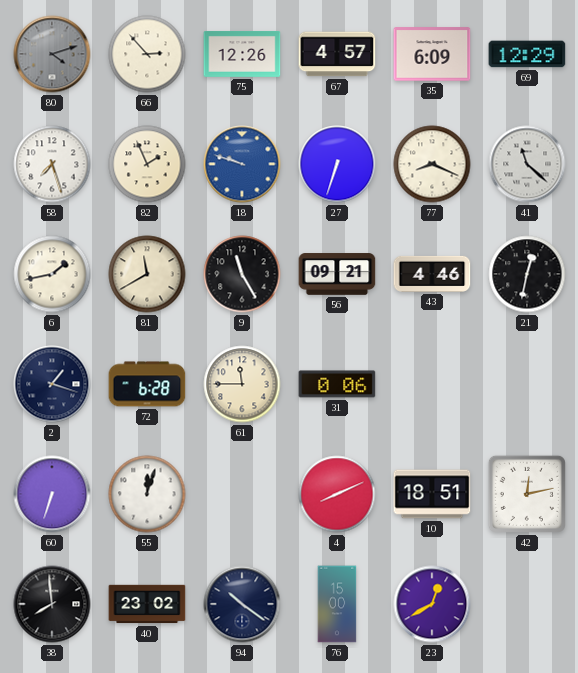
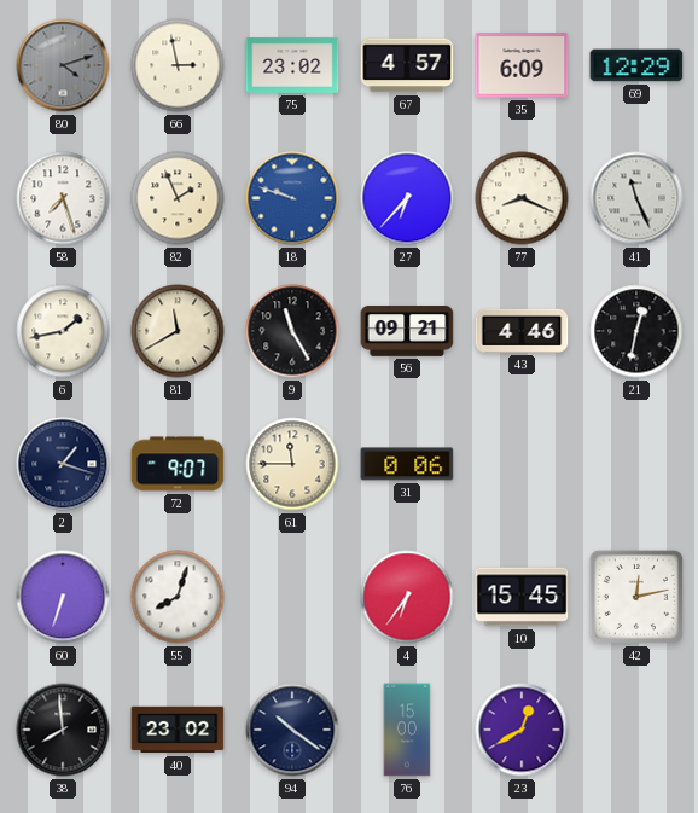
66: 2:53 -> 2:58
75: 12:26 -> 23:02
27: 6:33 -> 6:37
41: 11:22 -> 11:26
72: 6:28 -> 9:07
55: 12:03 -> 8:03
4: 8:11 -> 6:36
10: 18:51 -> 15:45
